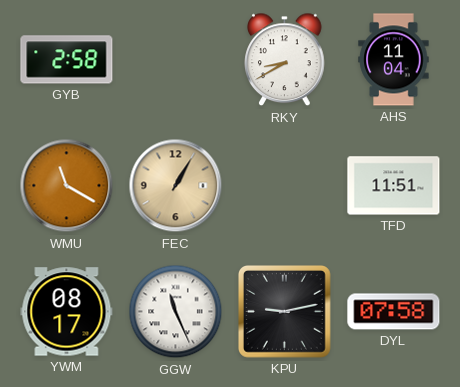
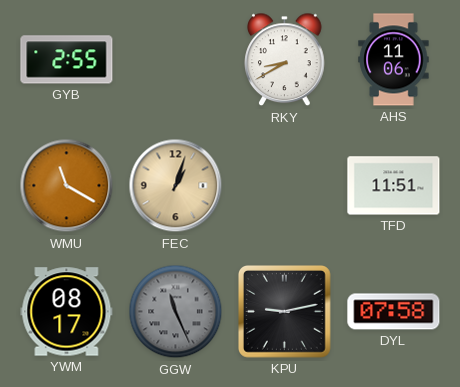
GYB: 2:58 -> 2:55
AHS: 11:04 -> 11:06
FEC: 1:05 -> 1:03
GGW dial: white -> grey
